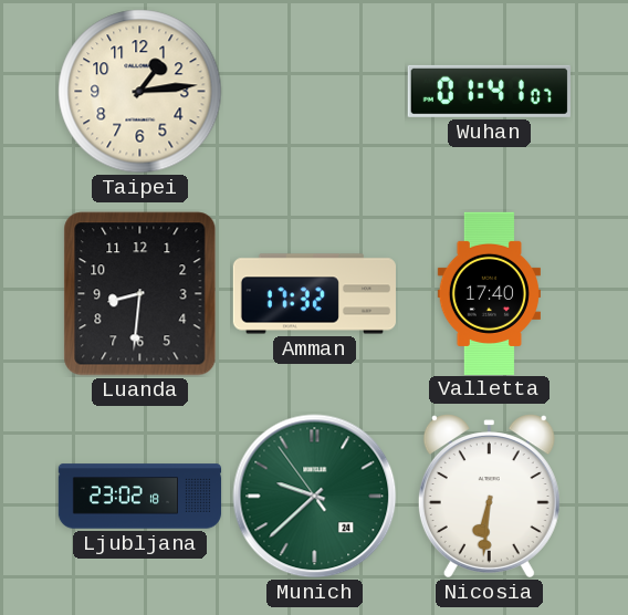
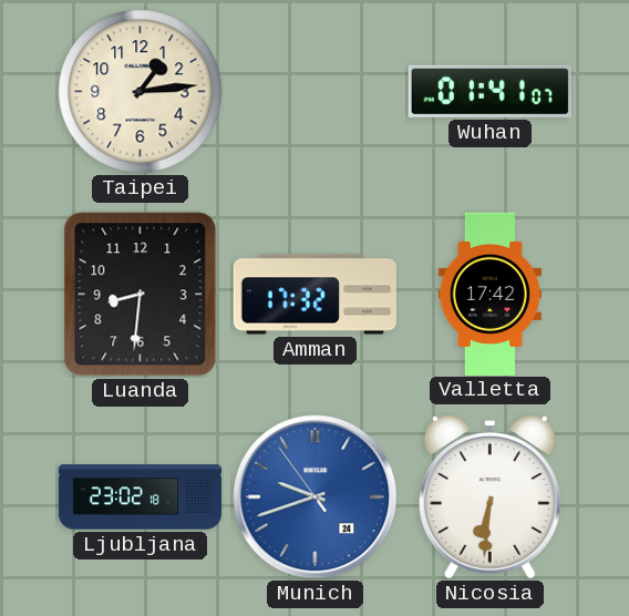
Valletta: 17:40 -> 17:42
Munich: 9:37 -> 9:41
Munich dial: green -> blue
